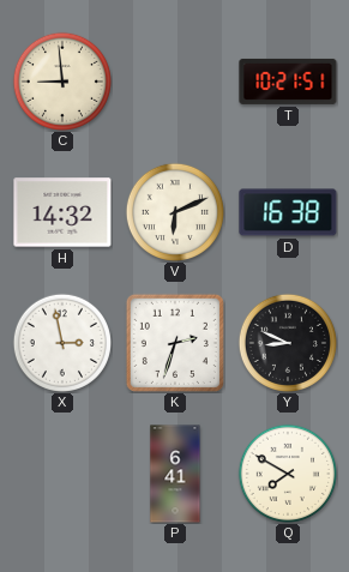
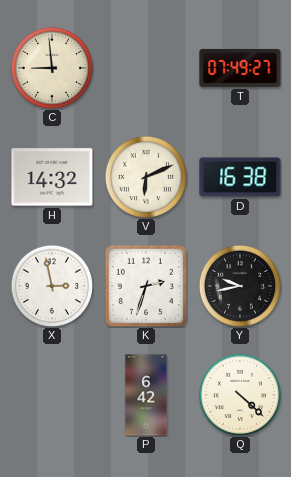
T: 10:21 -> 07:49
Y: 8:49 -> 9:43
P: 6:41 -> 6:42
Q: 7:50 -> 4:22
